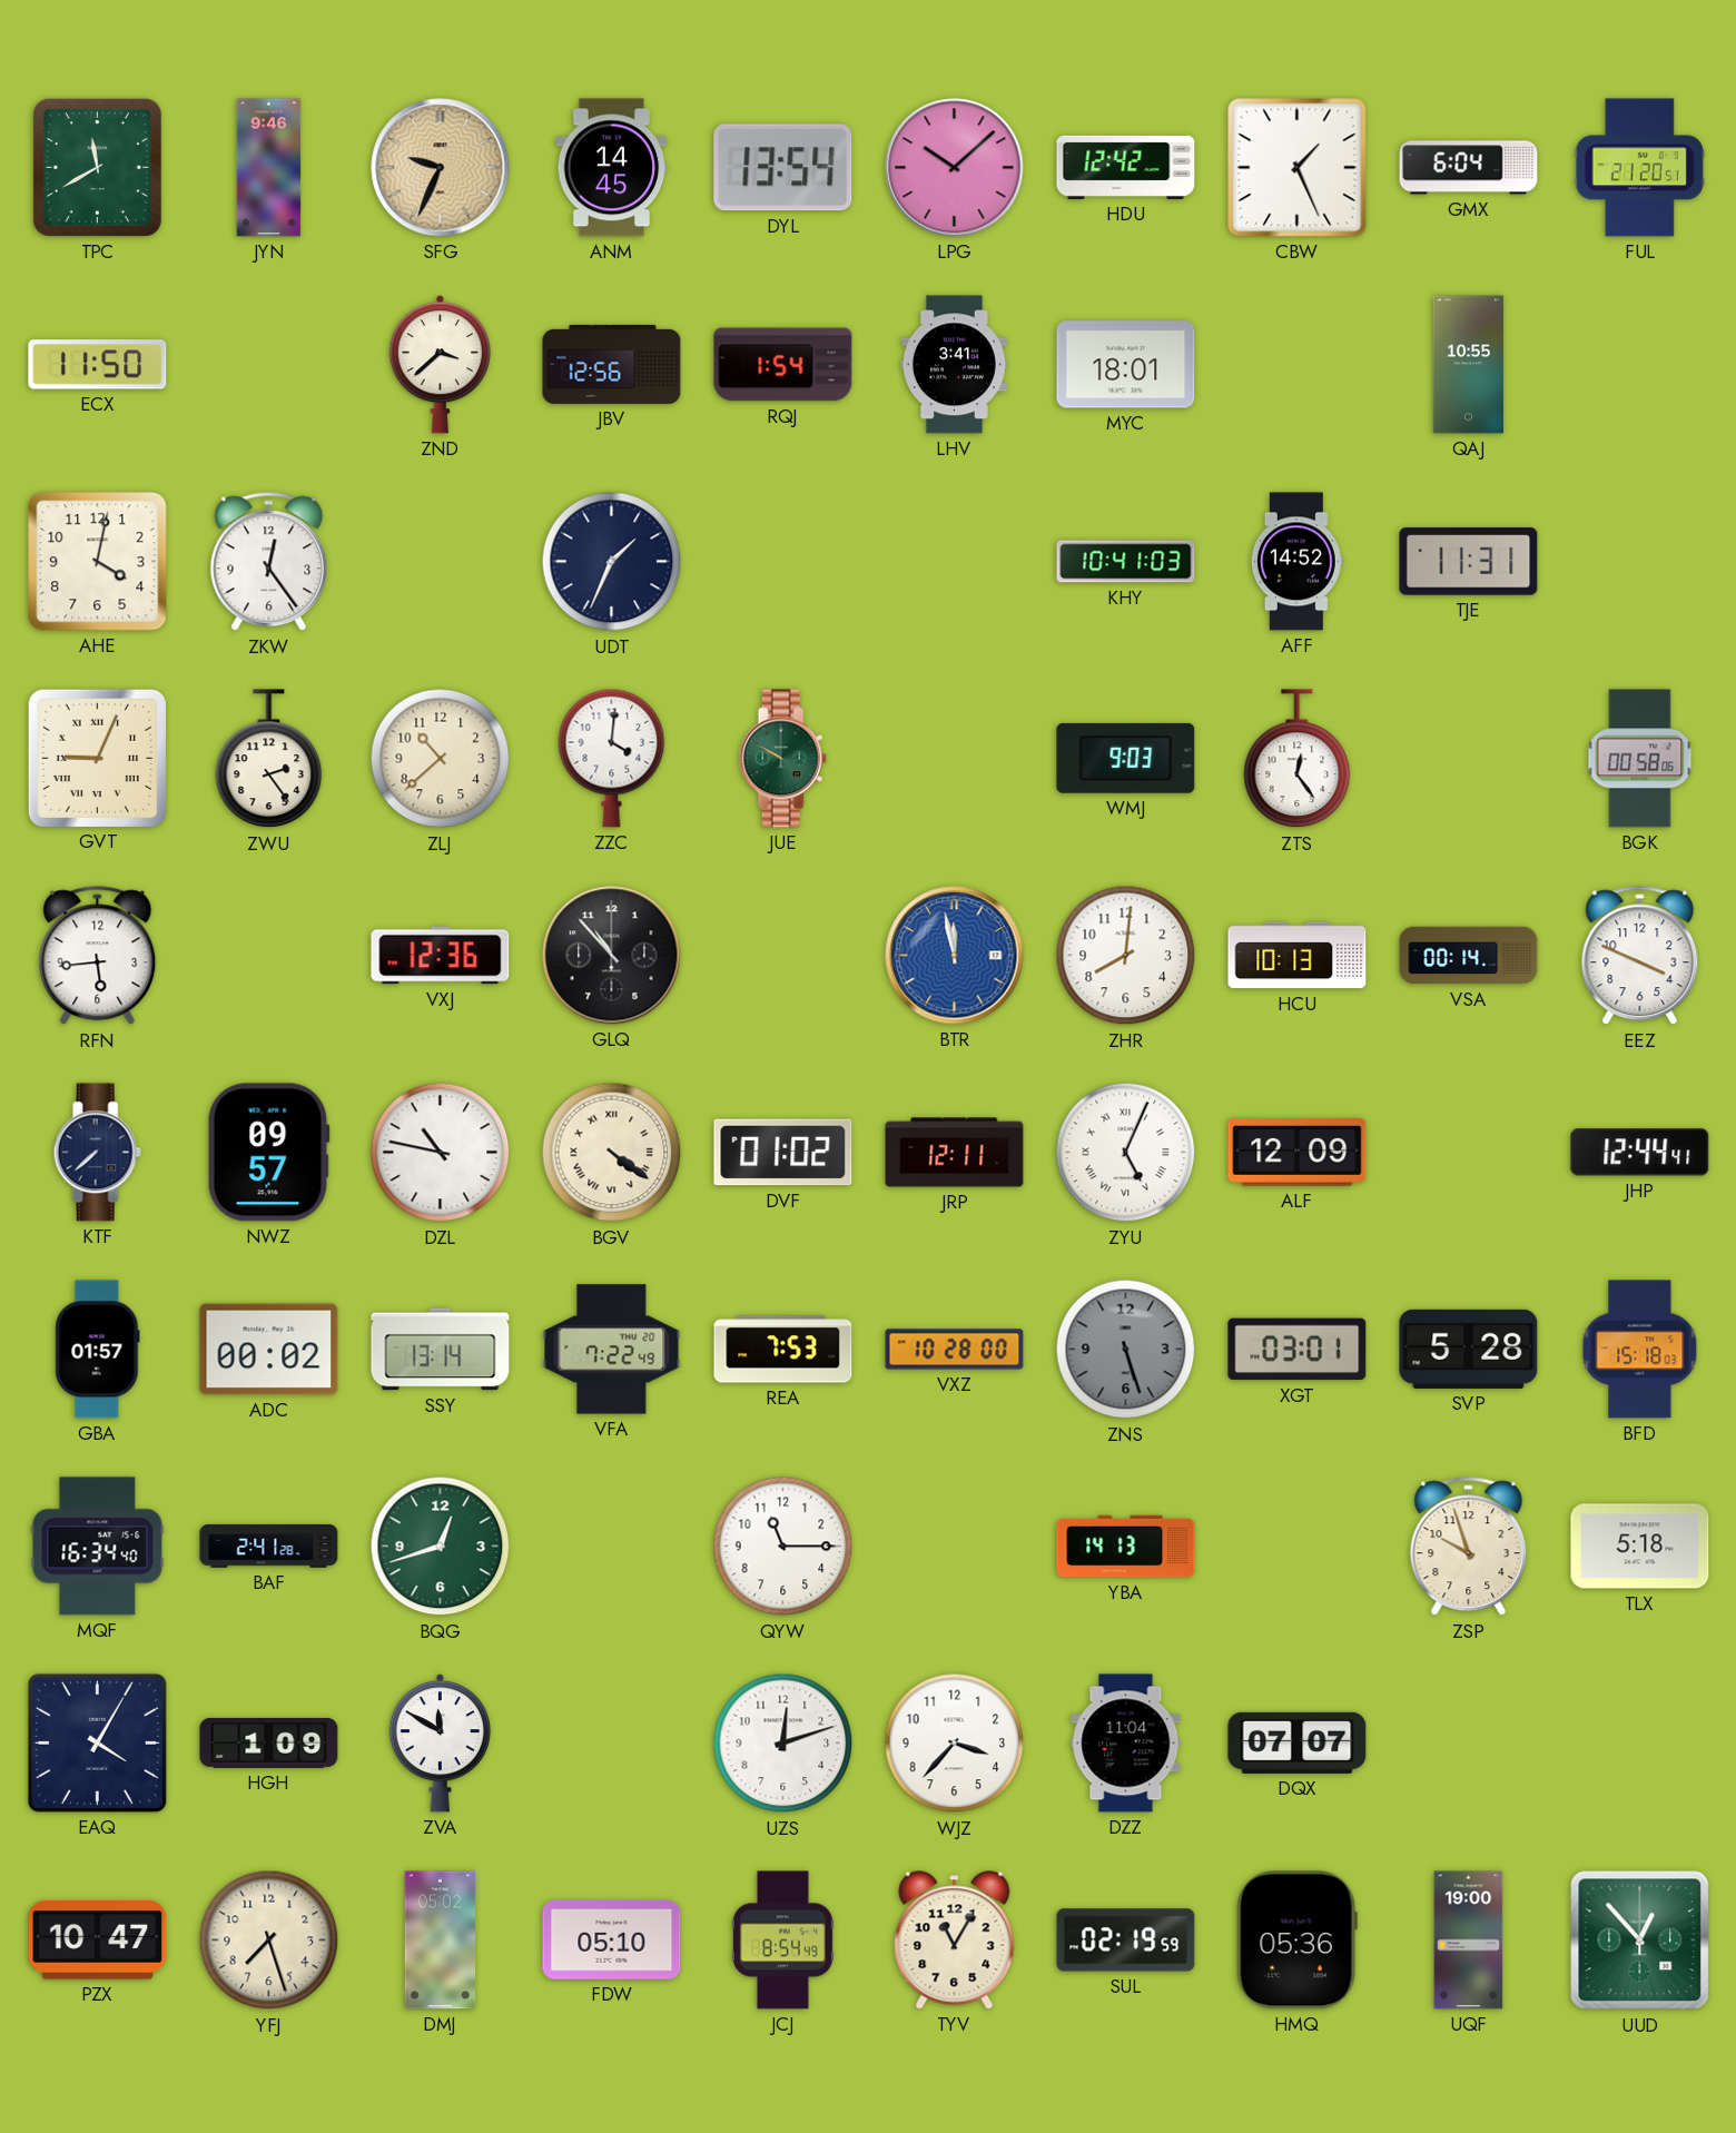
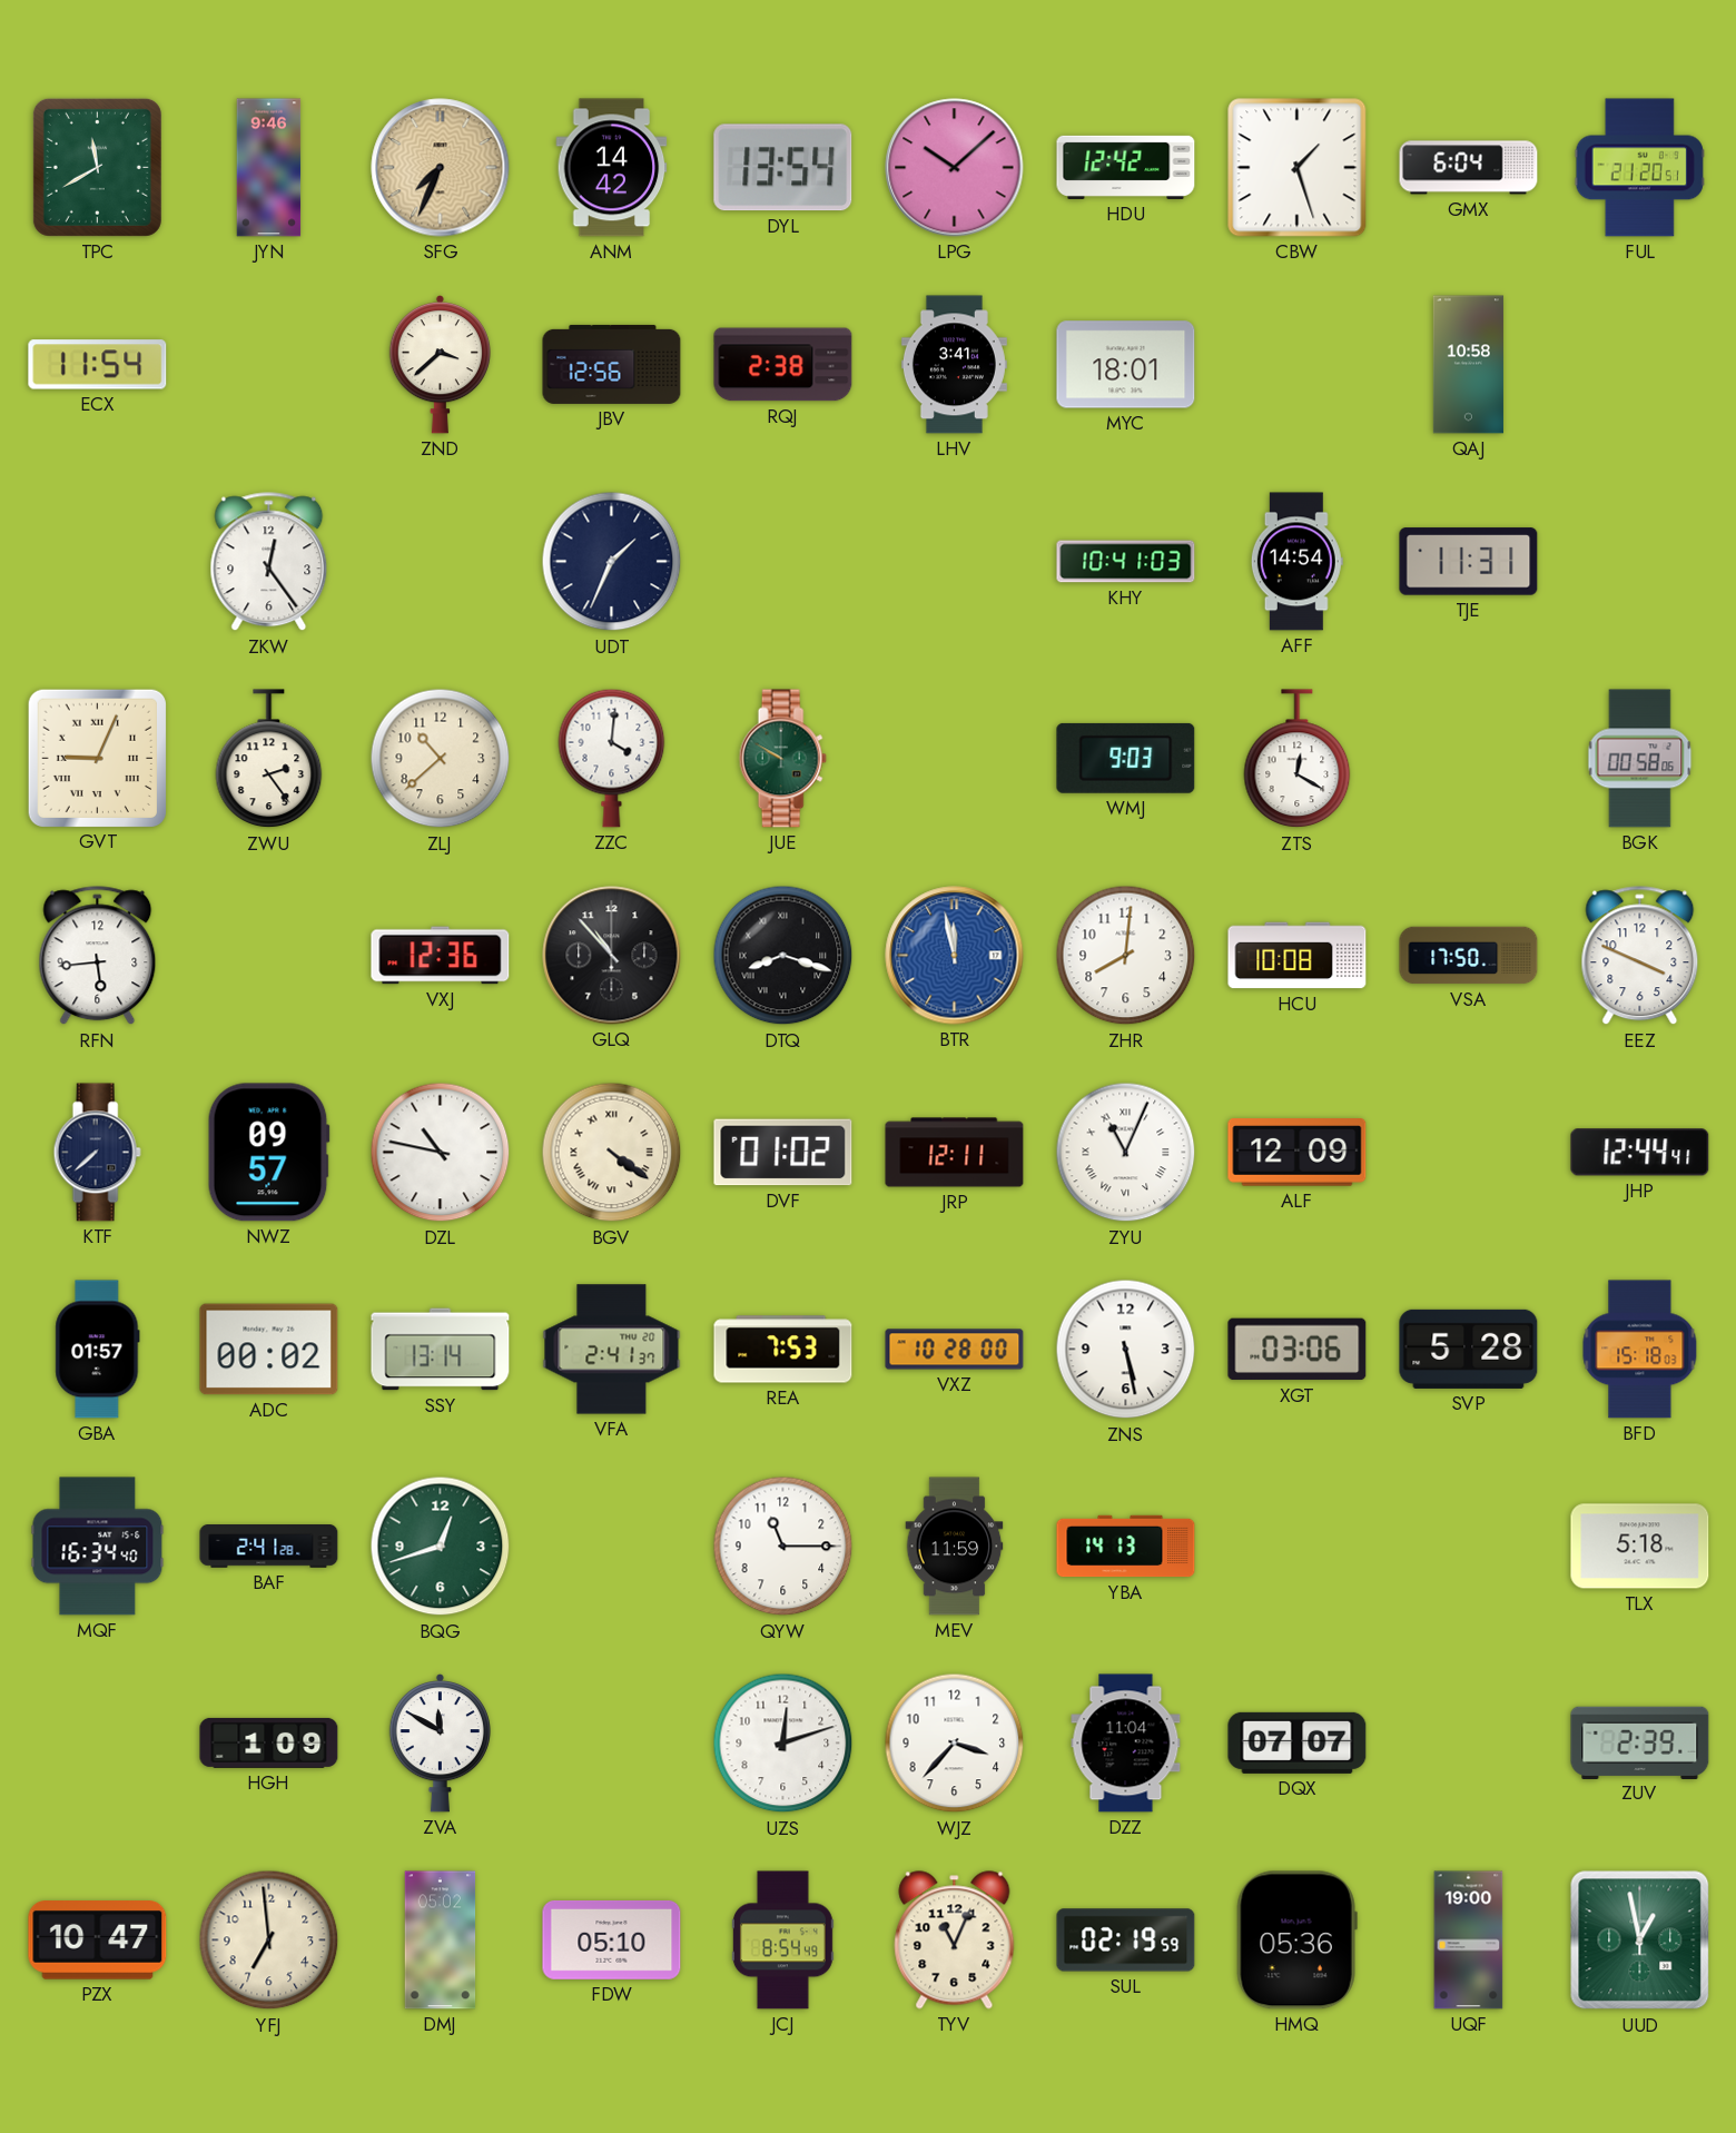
SFG: 9:34 -> 7:34
ANM: 14:45 -> 14:42
CBW: 1:26 -> 1:27
ECX: 11:50 -> 11:54
RQJ: 1:54 -> 2:38
QAJ: 10:55 -> 10:58
AHE: 4:02 -> none
AFF: 14:52 -> 14:54
ZTS: 12:24 -> 12:20
DTQ: none -> 8:18
HCU: 10:13 -> 10:08
VSA: 00:14 -> 17:50
ZYU: 5:04 -> 11:04
VFA: 7:22 -> 2:41
ZNS: 5:27 -> 5:28
ZNS dial: grey -> white
XGT: 03:01 -> 03:06
MEV: none -> 11:59
ZSP: 9:57 -> none
EAQ: 4:05 -> none
ZUV: none -> 2:39
YFJ: 7:27 -> 6:59
TYV: 11:05 -> 11:04
UUD: 12:53 -> 12:58
